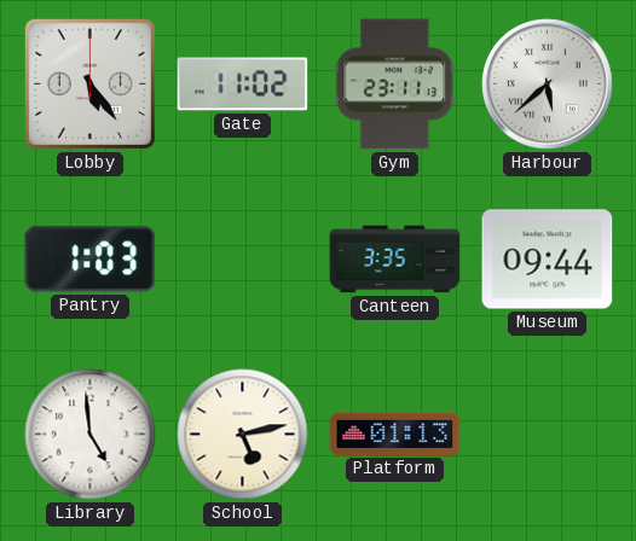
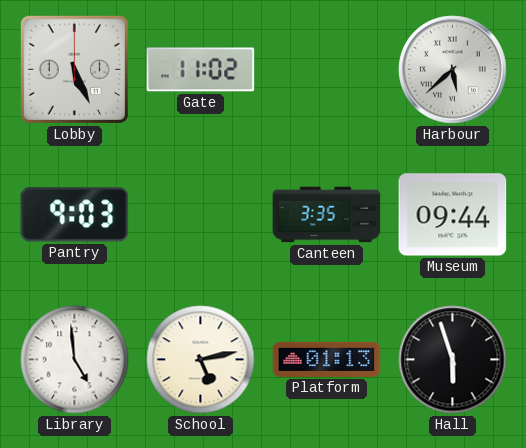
Lobby: 5:24 -> 5:26
Gym: 23:11 -> none
Pantry: 1:03 -> 9:03
Hall: none -> 5:57
